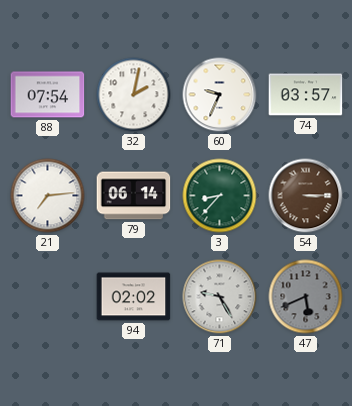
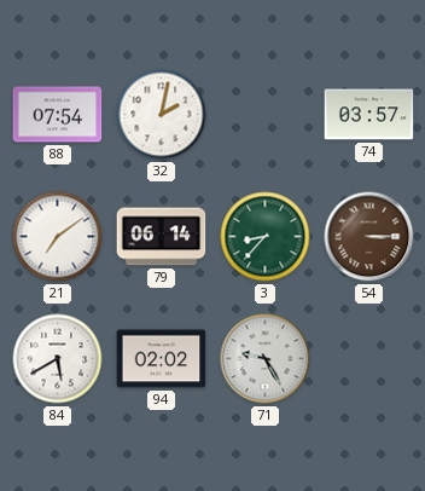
60: 9:34 -> none
21: 7:14 -> 7:09
84: none -> 5:40
47: 5:41 -> none
